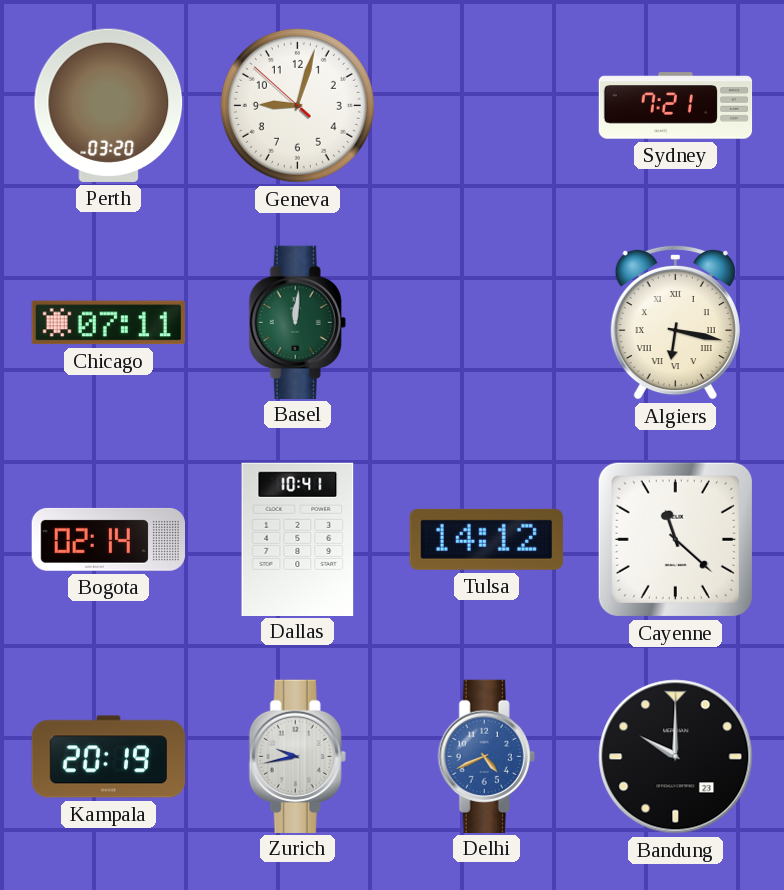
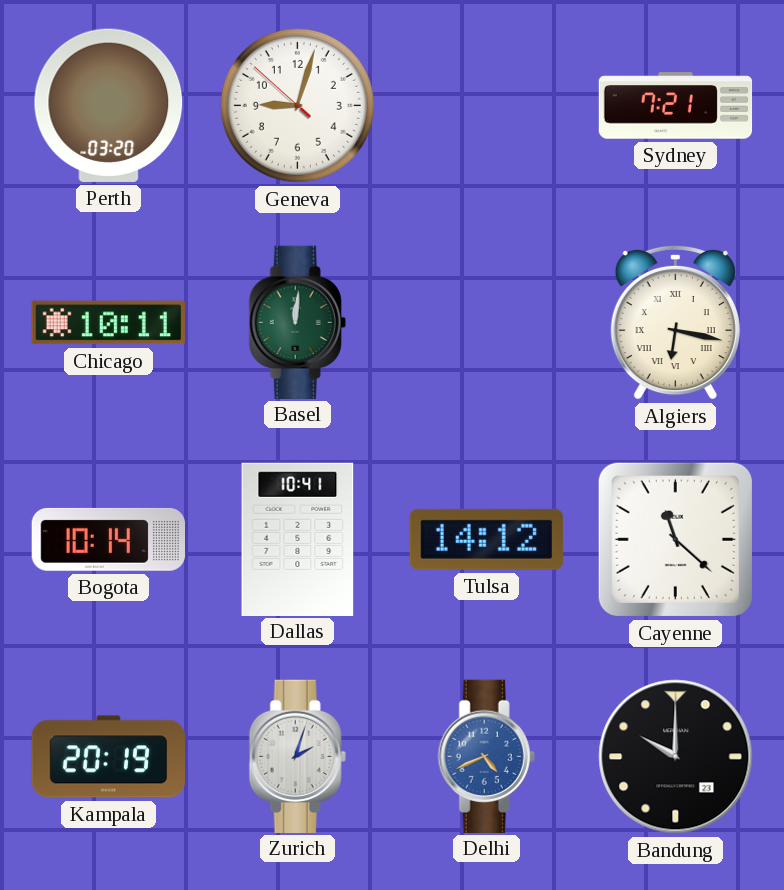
Chicago: 07:11 -> 10:11
Bogota: 02:14 -> 10:14
Zurich: 9:43 -> 2:03
